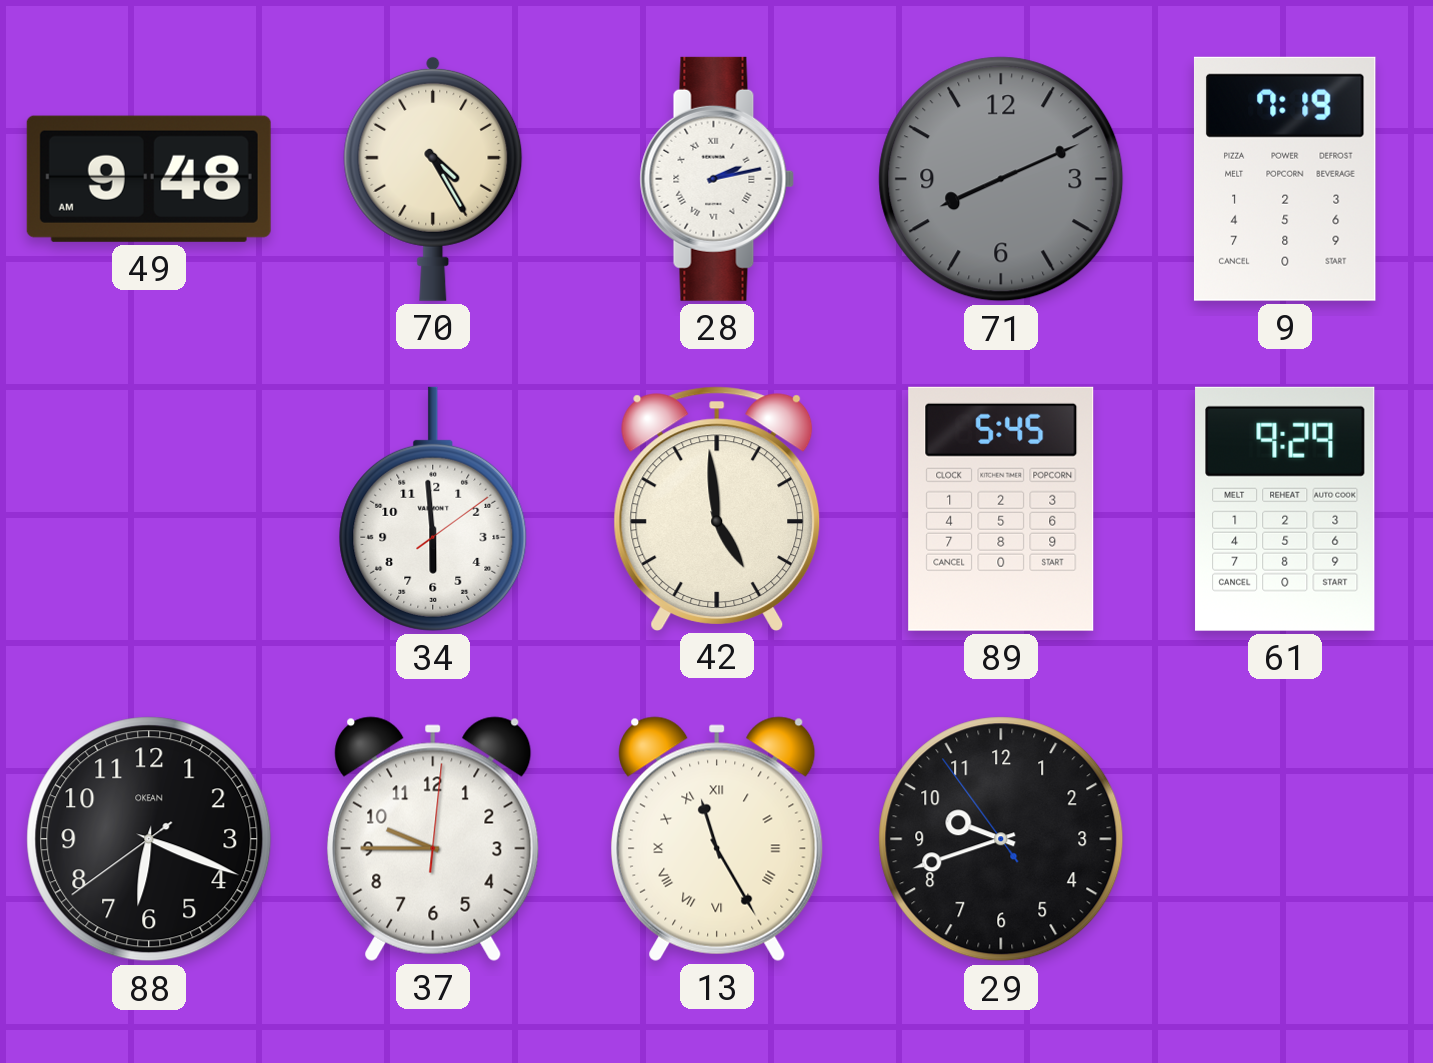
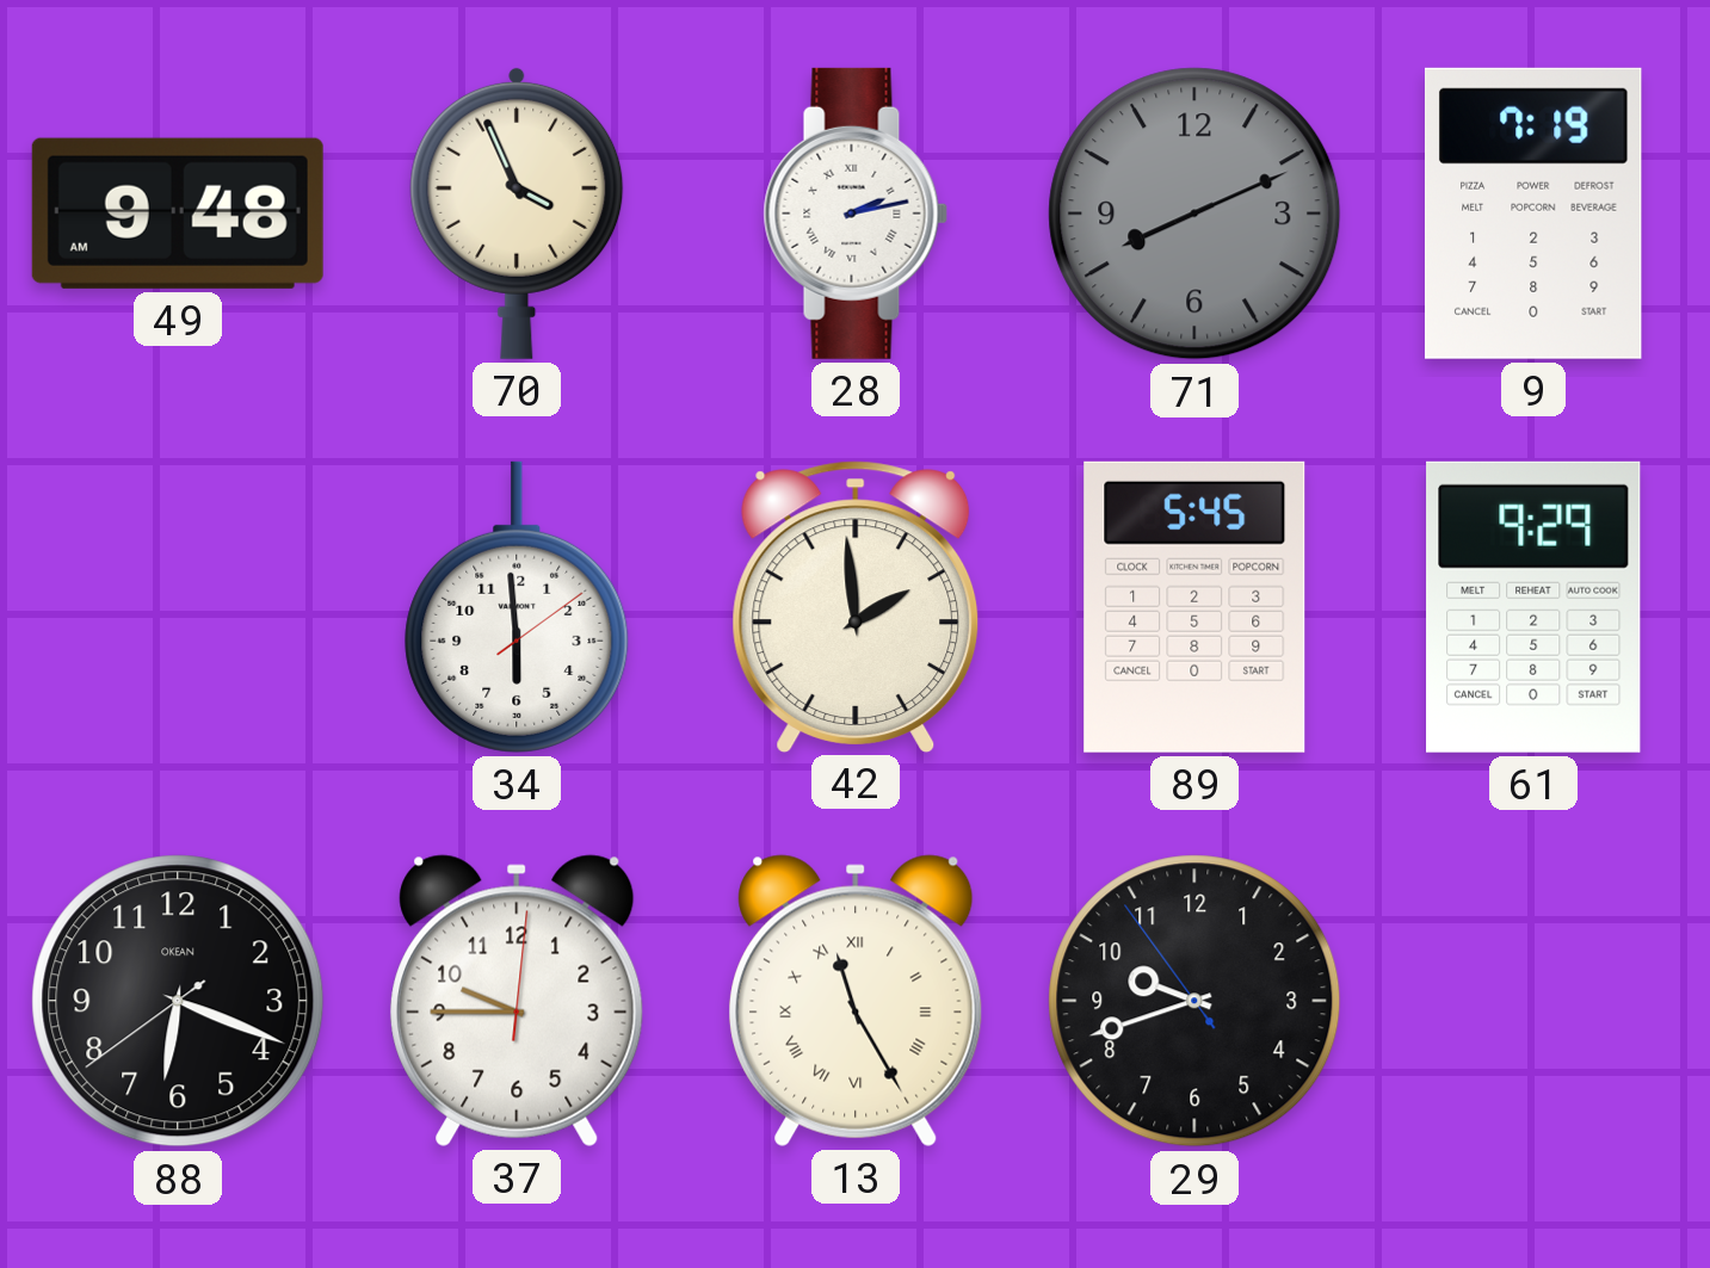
70: 4:25 -> 3:56
42: 4:59 -> 1:59
